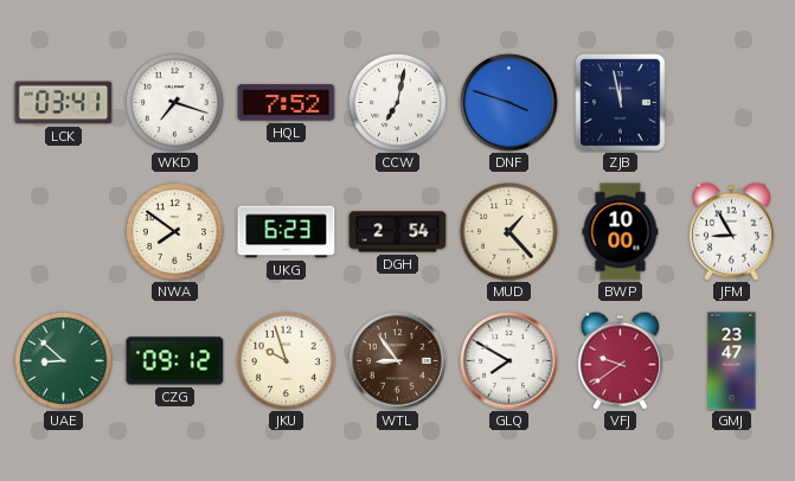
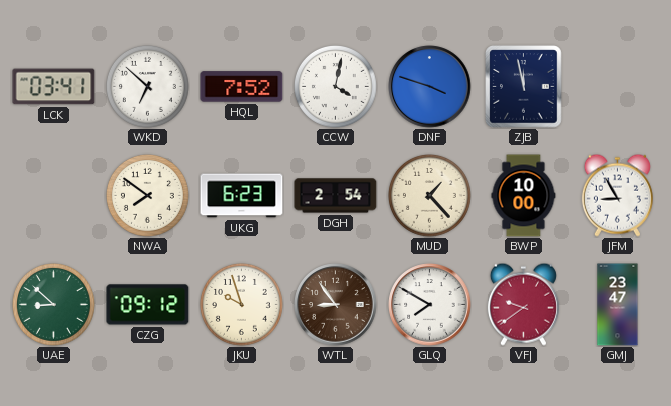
WKD: 7:18 -> 6:52
CCW: 7:02 -> 4:02
